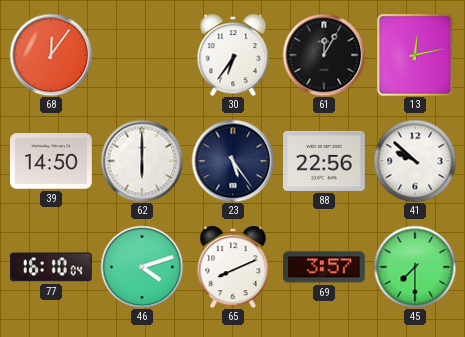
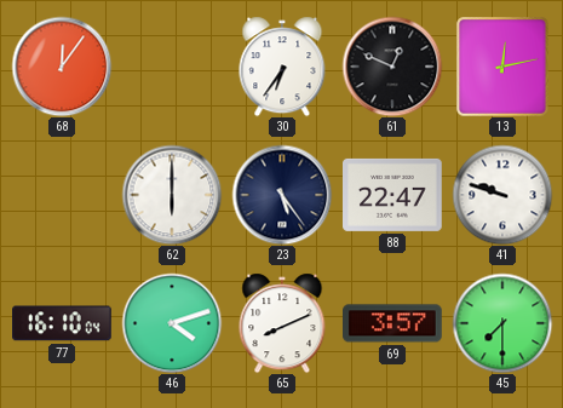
61: 12:05 -> 12:49
39: 14:50 -> none
88: 22:56 -> 22:47
41: 9:52 -> 9:48
